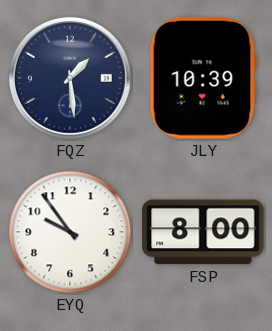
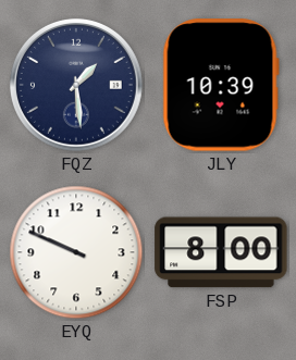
EYQ: 9:54 -> 9:49
